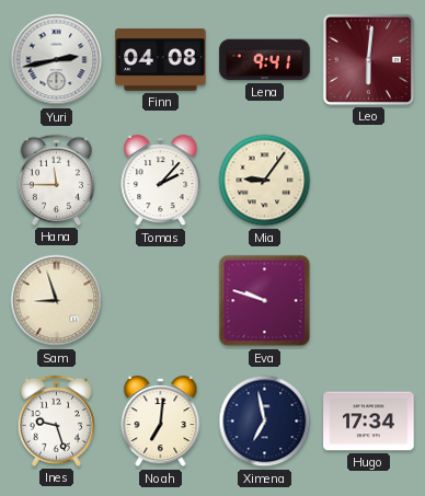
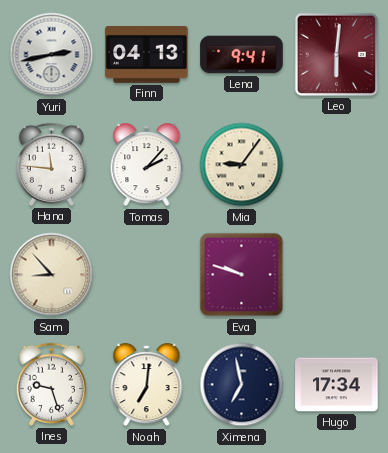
Finn: 04:08 -> 04:13
Hana: 11:45 -> 11:46
Sam: 8:57 -> 8:53
